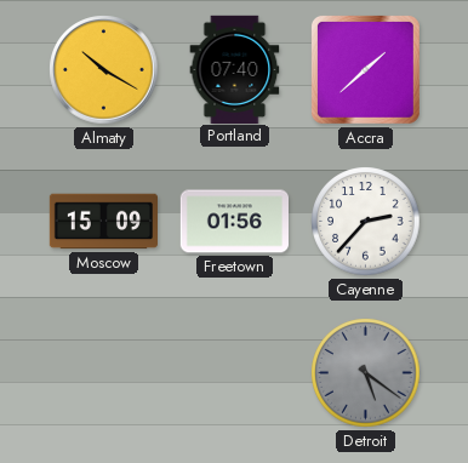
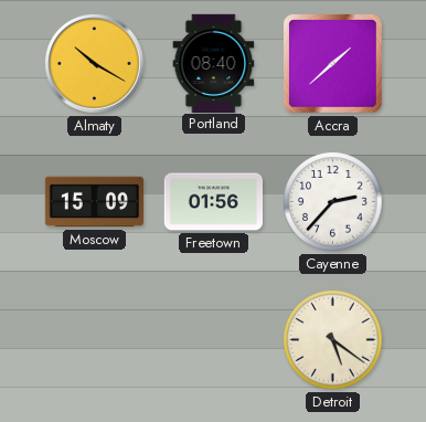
Portland: 07:40 -> 08:40
Detroit dial: grey -> cream
